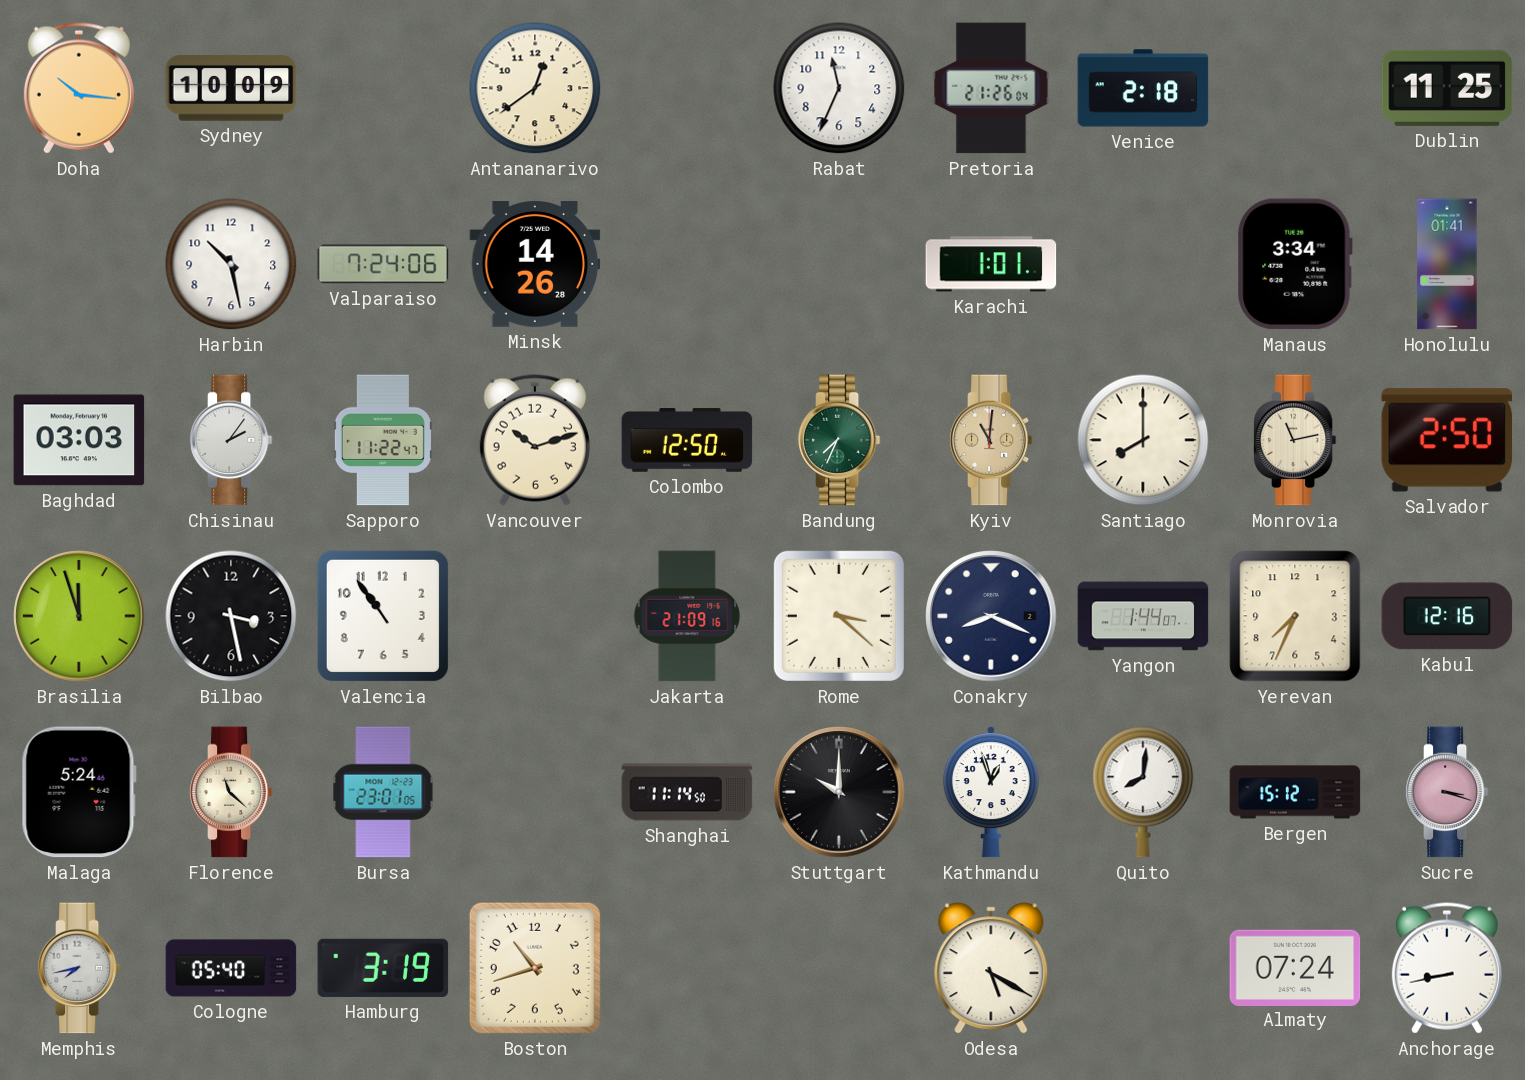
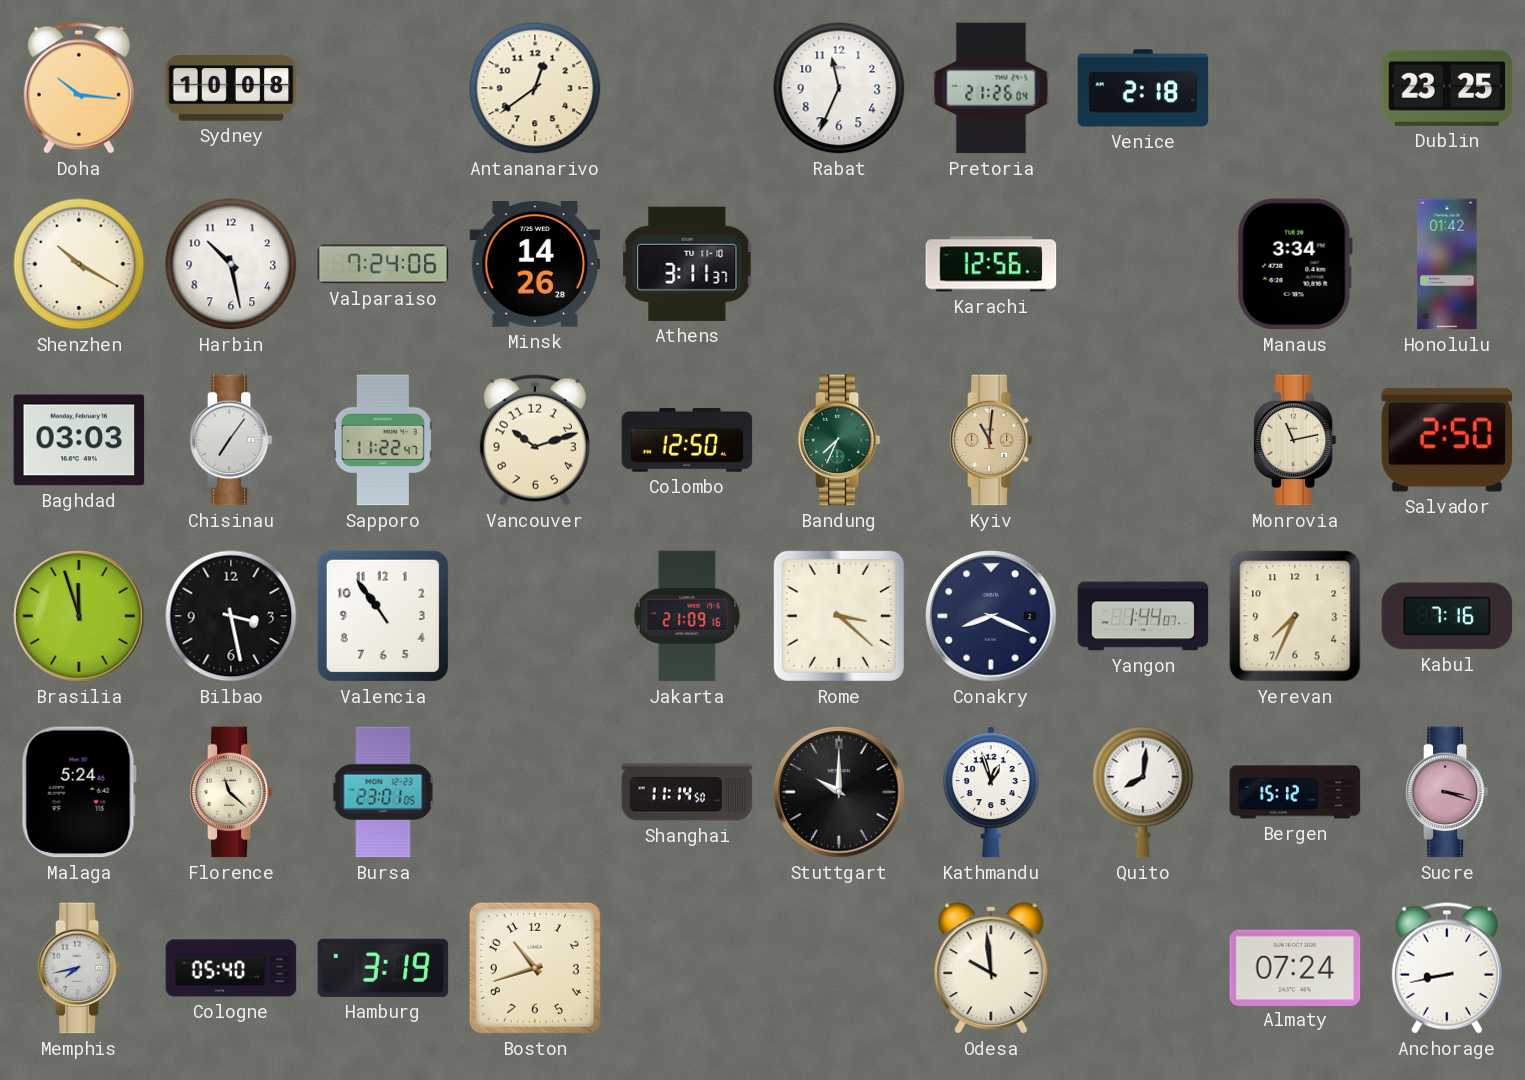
Sydney: 10:09 -> 10:08
Dublin: 11:25 -> 23:25
Shenzhen: none -> 10:20
Athens: none -> 3:11
Karachi: 1:01 -> 12:56
Honolulu: 01:41 -> 01:42
Chisinau: 2:06 -> 7:06
Santiago: 8:00 -> none
Kabul: 12:16 -> 7:16
Odesa: 5:20 -> 9:59
